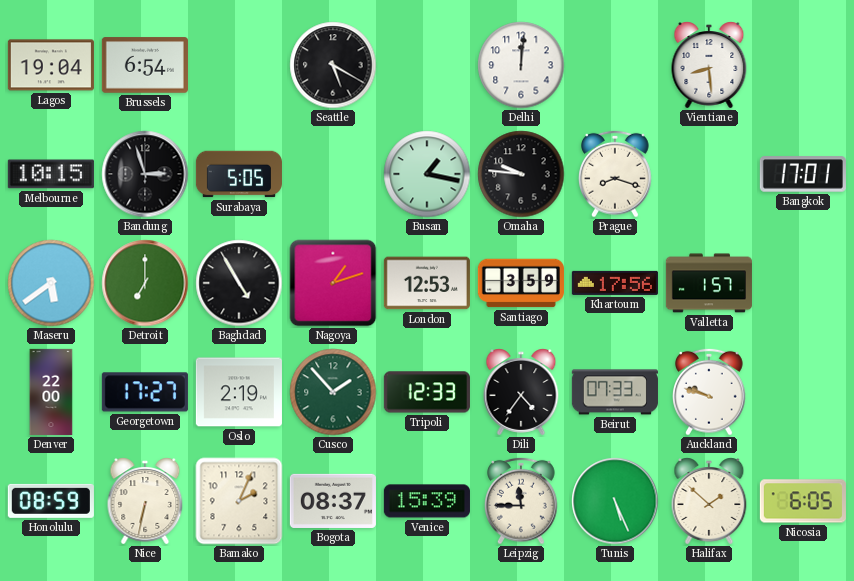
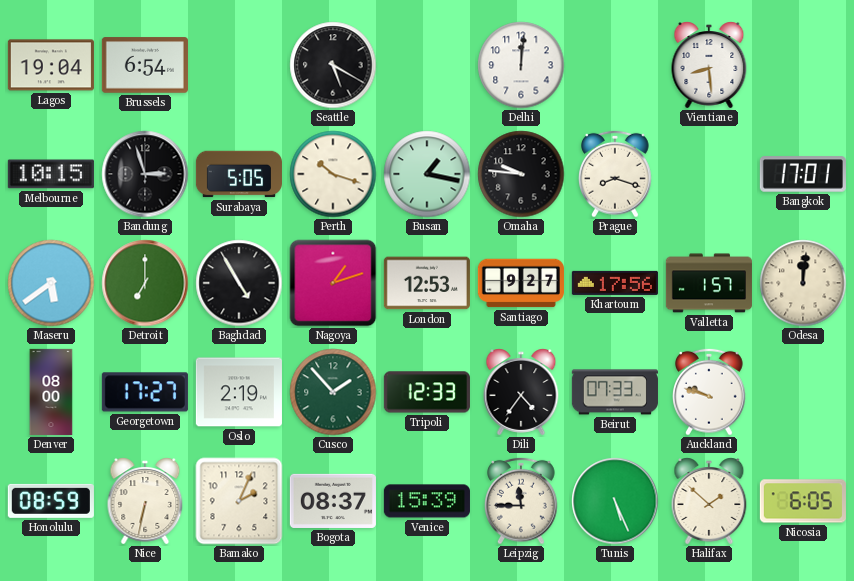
Perth: none -> 10:18
Santiago: 3:59 -> 9:27
Odesa: none -> 12:01
Denver: 22:00 -> 08:00
